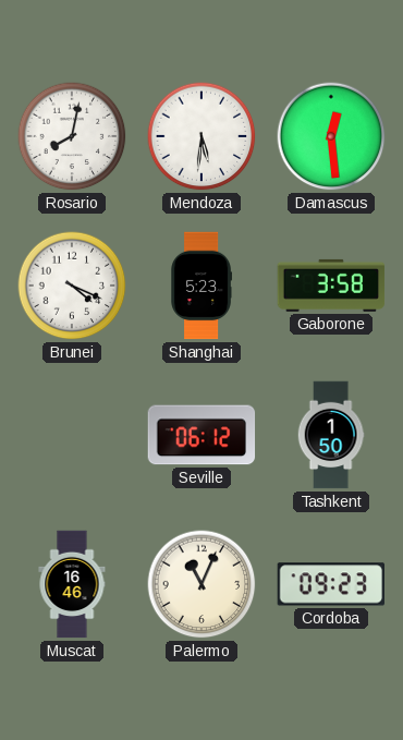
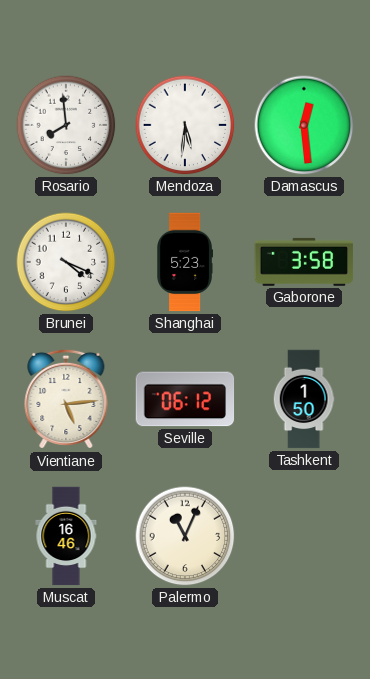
Rosario: 8:02 -> 7:59
Vientiane: none -> 5:14
Cordoba: 09:23 -> none
